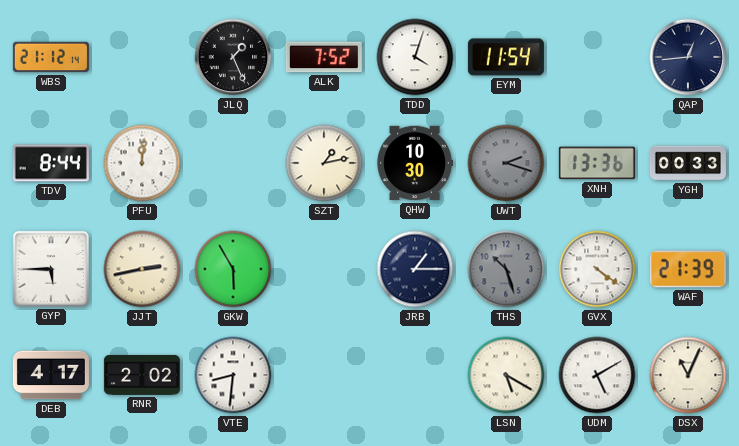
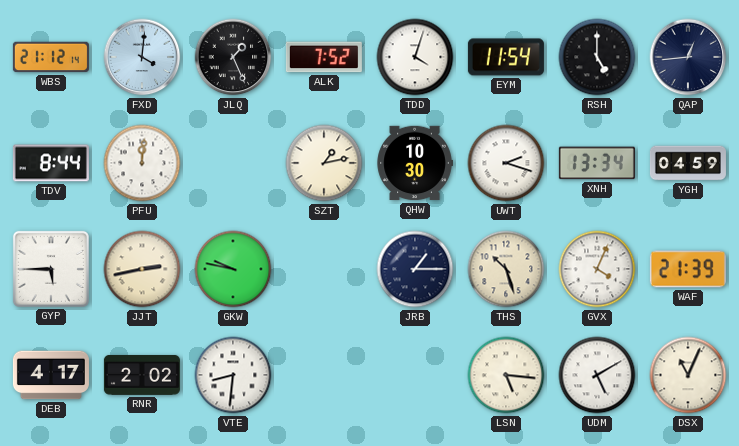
FXD: none -> 4:01
RSH: none -> 5:00
UWT dial: grey -> white
XNH: 13:36 -> 13:34
YGH: 00:33 -> 04:59
GKW: 5:55 -> 9:47
THS dial: grey -> cream
GVX: 4:21 -> 4:04
LSN: 5:20 -> 5:16
